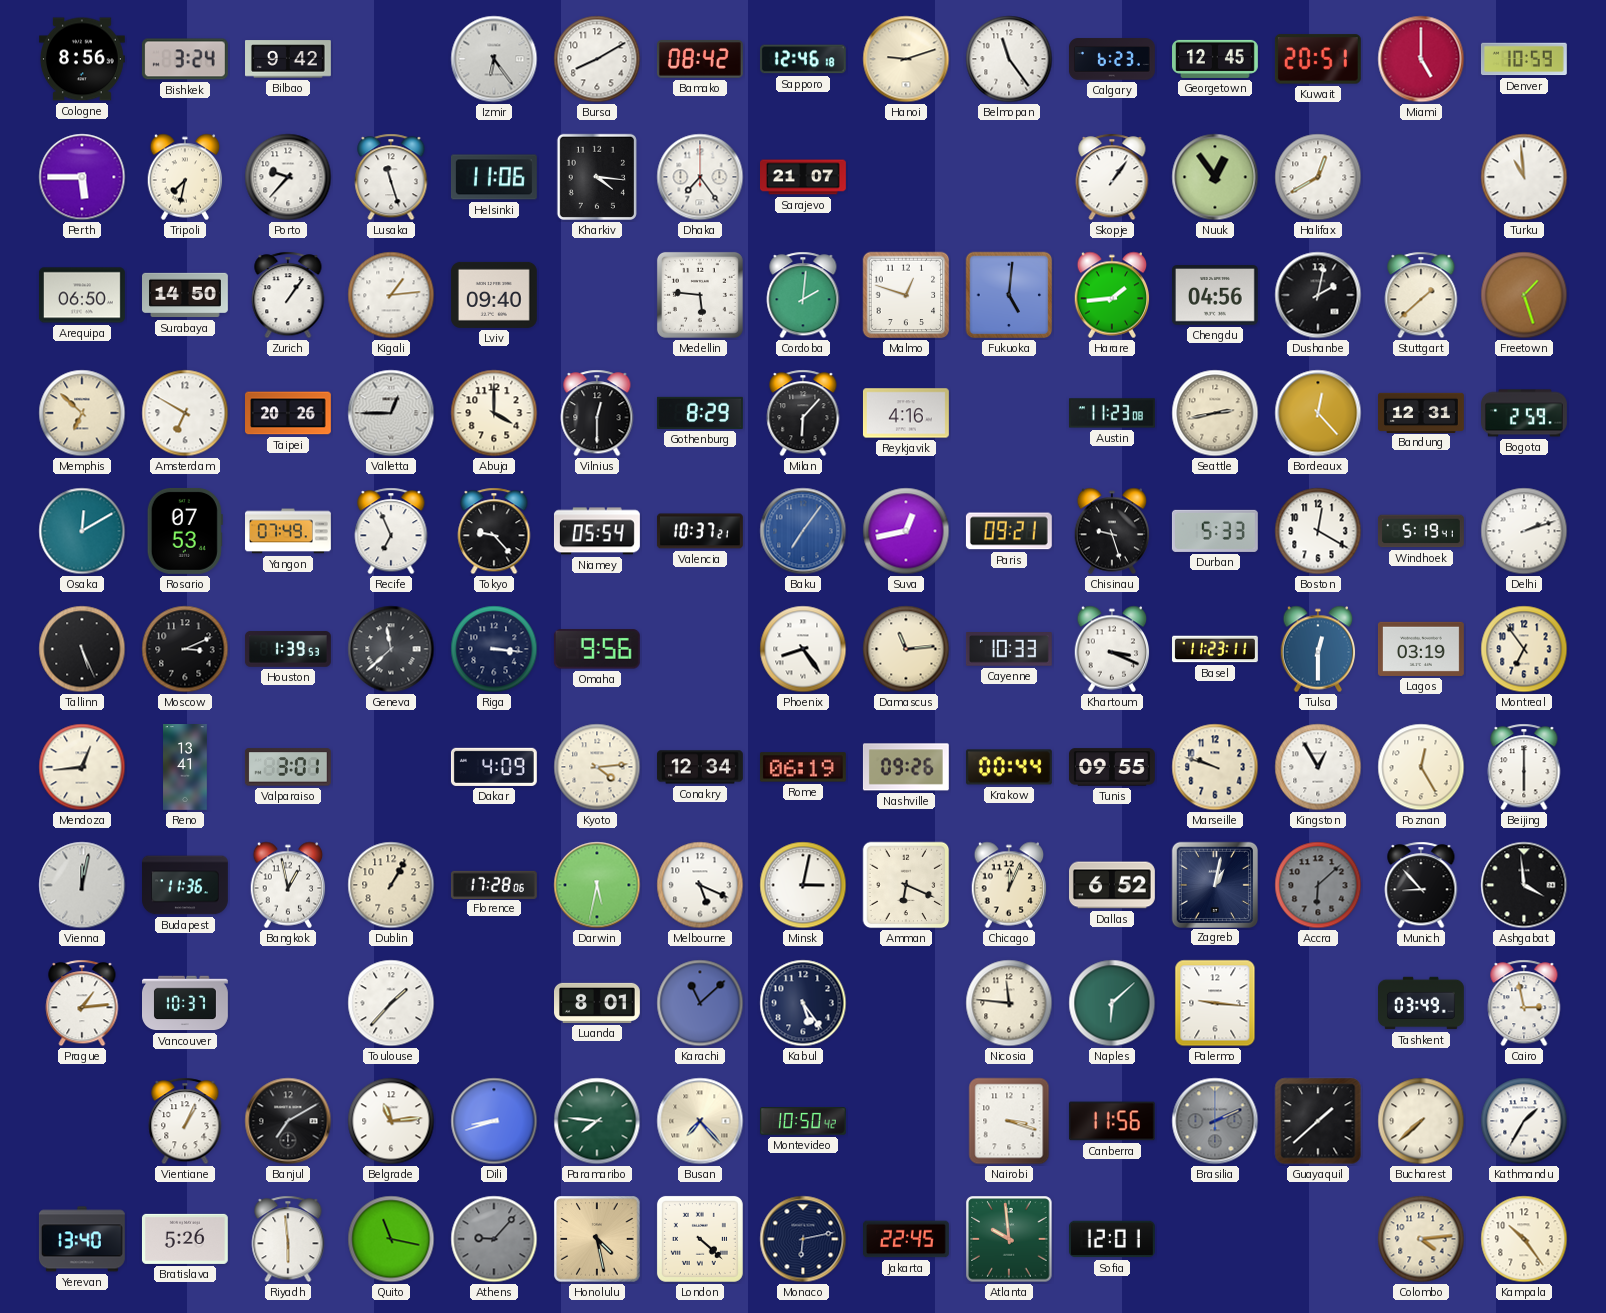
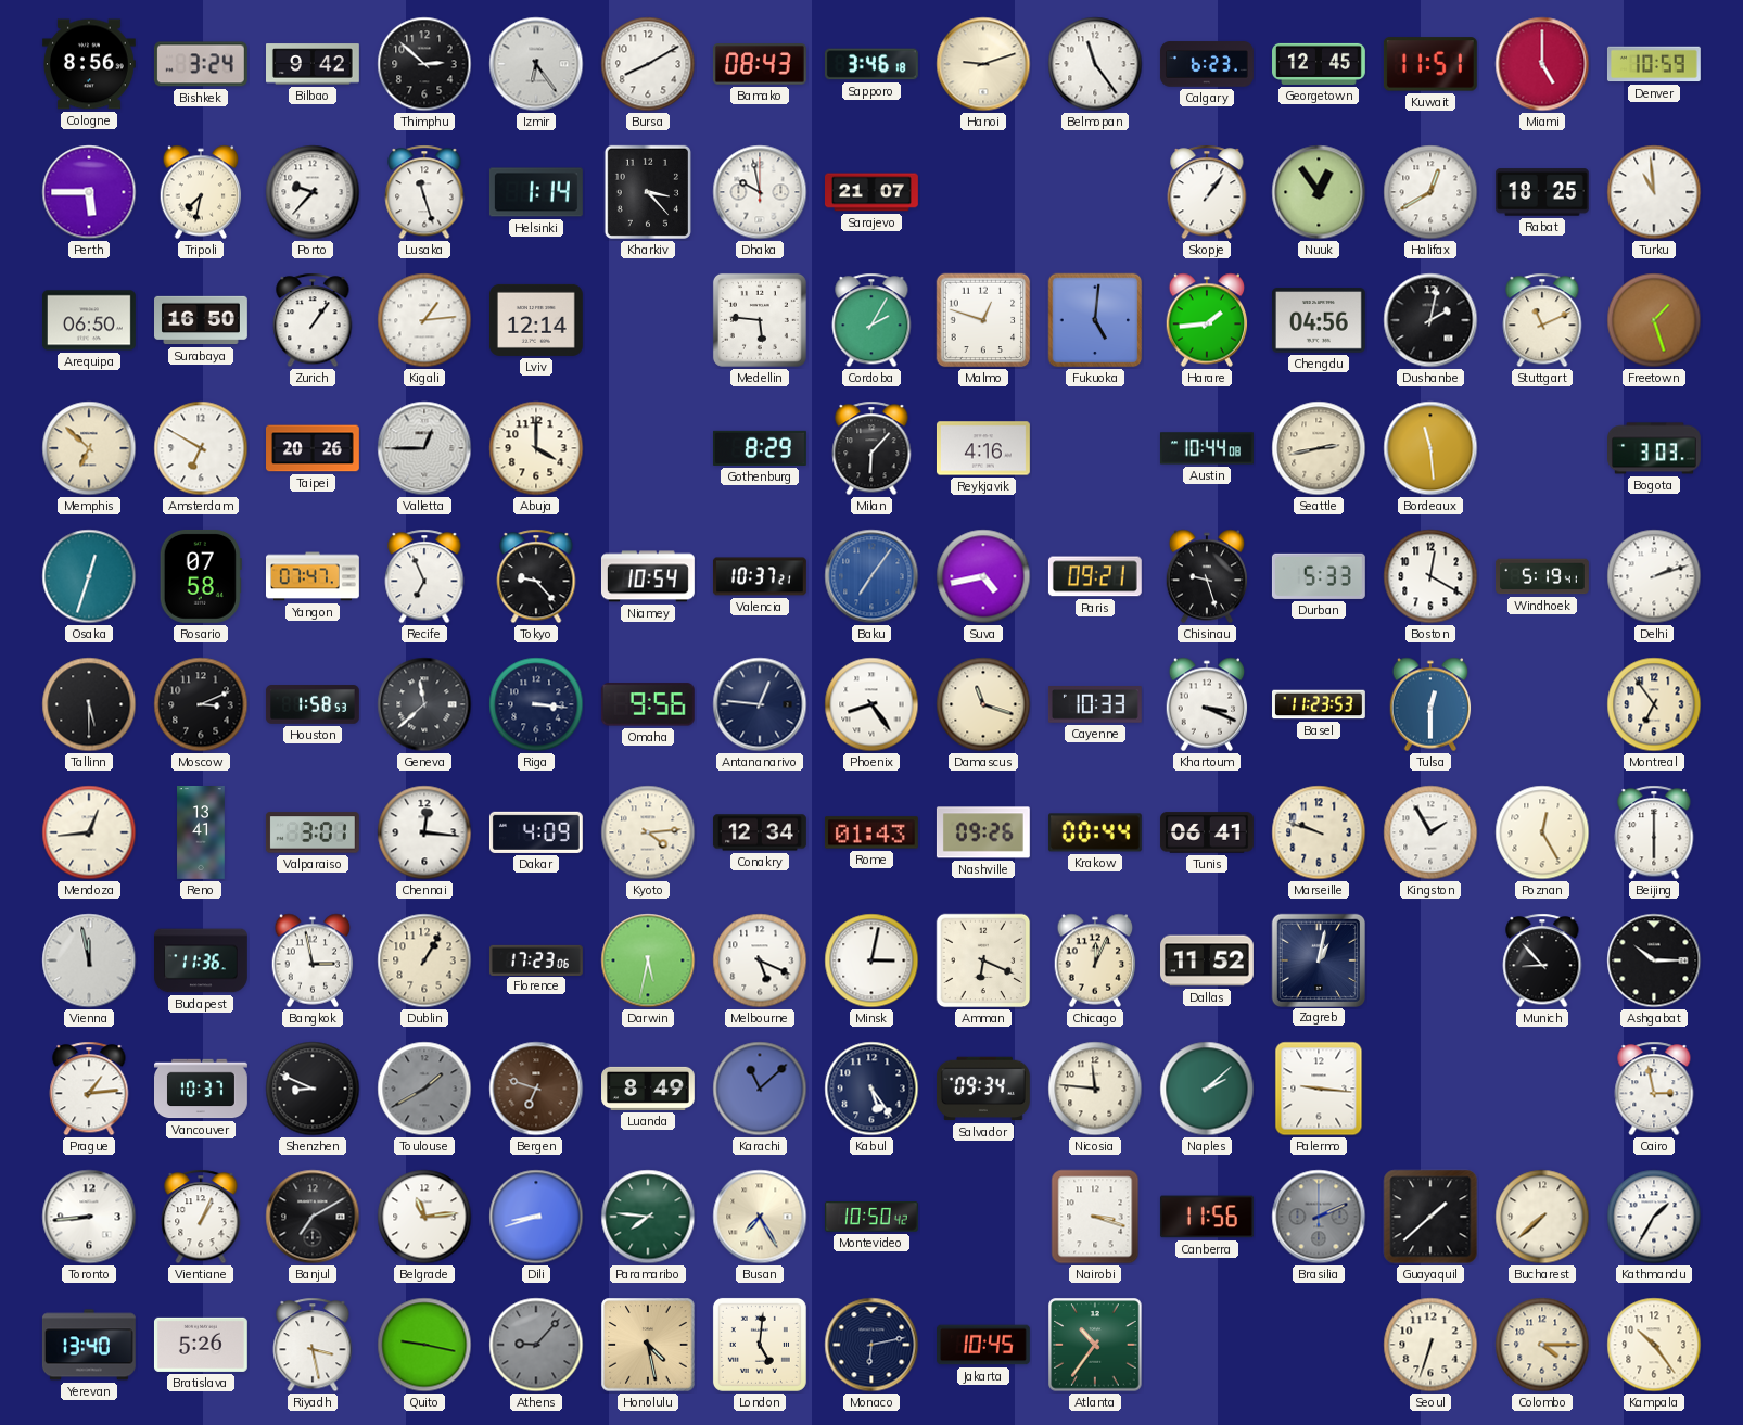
Thimphu: none -> 2:52
Bamako: 08:42 -> 08:43
Sapporo: 12:46 -> 3:46
Kuwait: 20:51 -> 11:51
Helsinki: 11:06 -> 1:14
Kharkiv: 4:16 -> 3:23
Dhaka: 7:24 -> 9:58
Rabat: none -> 18:25
Surabaya: 14:50 -> 16:50
Lviv: 09:40 -> 12:14
Cordoba: 2:01 -> 2:05
Stuttgart: 1:38 -> 11:11
Vilnius: 12:30 -> none
Austin: 11:23 -> 10:44
Bordeaux: 12:23 -> 11:29
Bandung: 12:31 -> none
Bogota: 2:59 -> 3:03
Osaka: 12:10 -> 12:33
Rosario: 07:53 -> 07:58
Yangon: 07:49 -> 07:47
Niamey: 05:54 -> 10:54
Suva: 12:43 -> 4:43
Tallinn: 5:26 -> 5:30
Houston: 1:39 -> 1:58
Antananarivo: none -> 12:46
Damascus: 11:14 -> 11:18
Basel: 11:23:11 -> 11:23:53
Lagos: 03:19 -> none
Chennai: none -> 12:16
Rome: 06:19 -> 01:43
Tunis: 09:55 -> 06:41
Kingston: 12:55 -> 1:55
Vienna: 12:02 -> 11:58
Bangkok: 12:58 -> 2:58
Florence: 17:28 -> 17:23
Dallas: 6:52 -> 11:52
Accra: 6:08 -> none
Ashgabat: 3:59 -> 10:15
Shenzhen: none -> 8:49
Toulouse: 1:37 -> 1:40
Toulouse dial: white -> grey
Bergen: none -> 6:48
Luanda: 8:01 -> 8:49
Salvador: none -> 09:34
Naples: 6:08 -> 2:08
Tashkent: 03:49 -> none
Toronto: none -> 8:44
Busan: 7:23 -> 7:25
Riyadh: 5:59 -> 3:28
Quito: 11:17 -> 9:17
London: 4:22 -> 5:01
Jakarta: 22:45 -> 10:45
Atlanta: 9:59 -> 10:36
Sofia: 12:01 -> none
Seoul: none -> 6:33
Colombo: 4:14 -> 4:15
